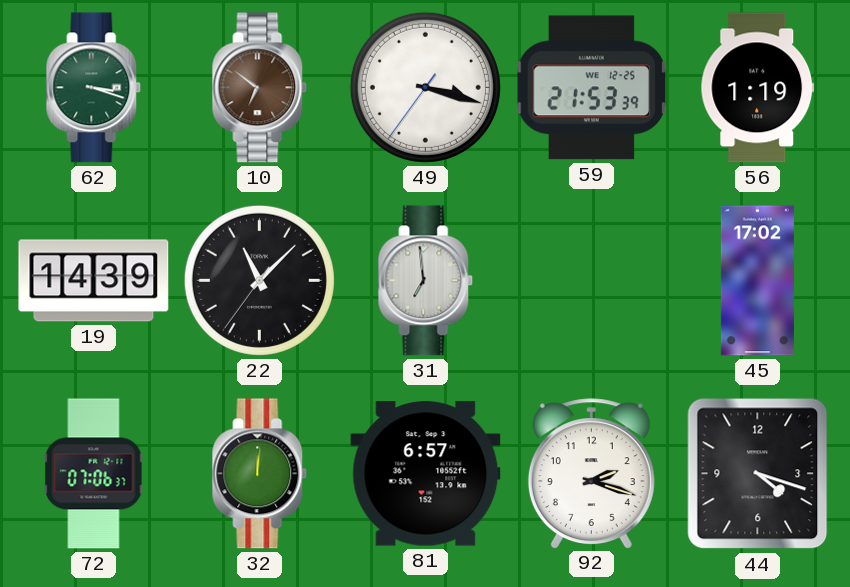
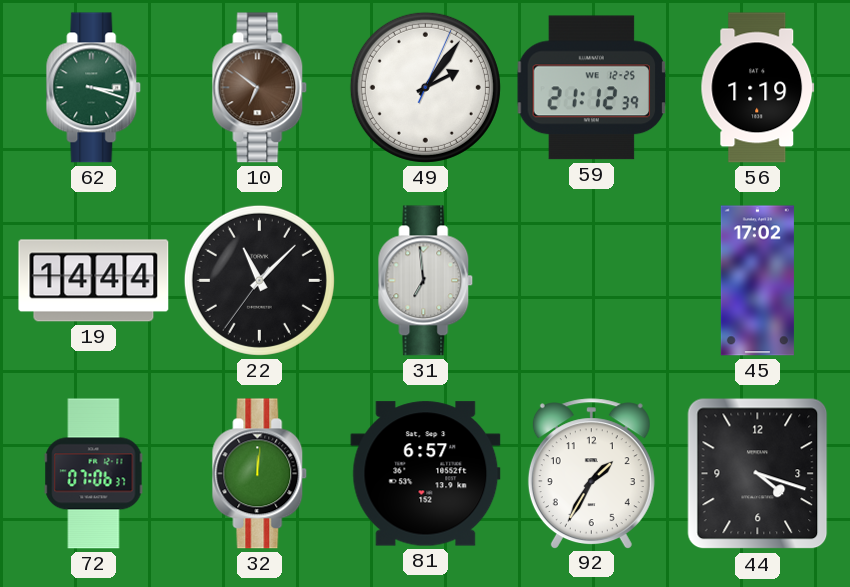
49: 3:17 -> 2:06
59: 21:53 -> 21:12
19: 14:39 -> 14:44
92: 2:18 -> 1:35
